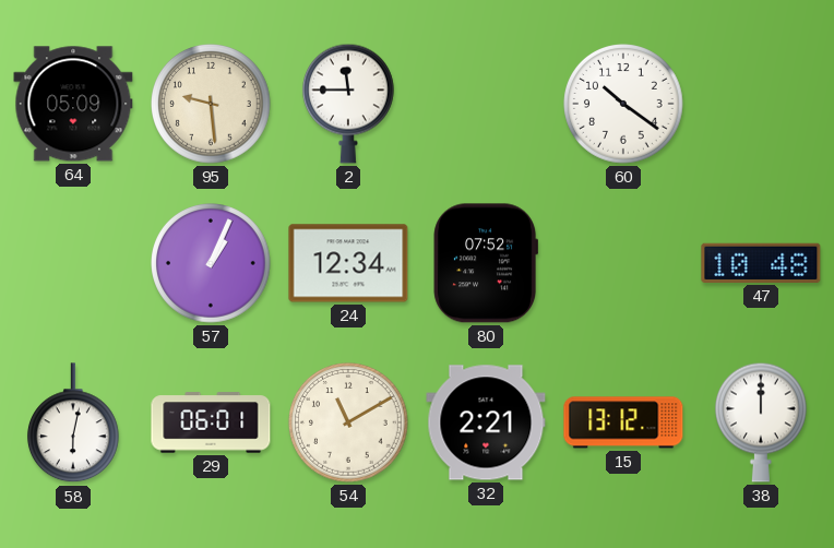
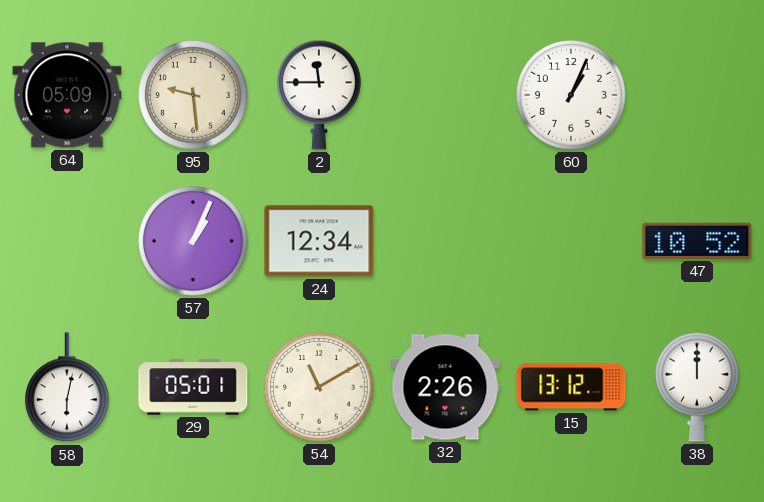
60: 10:21 -> 1:04
80: 07:52 -> none
47: 10:48 -> 10:52
29: 06:01 -> 05:01
32: 2:21 -> 2:26
